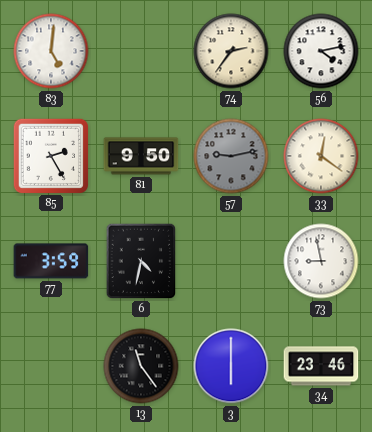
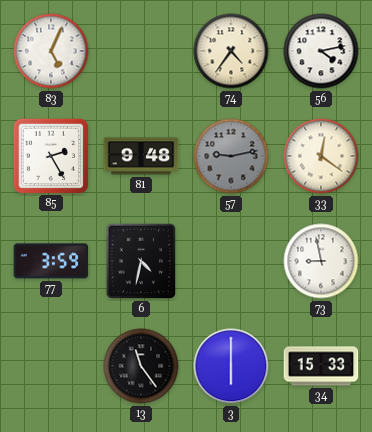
83: 5:01 -> 5:04
74: 2:36 -> 4:36
81: 9:50 -> 9:48
34: 23:46 -> 15:33
